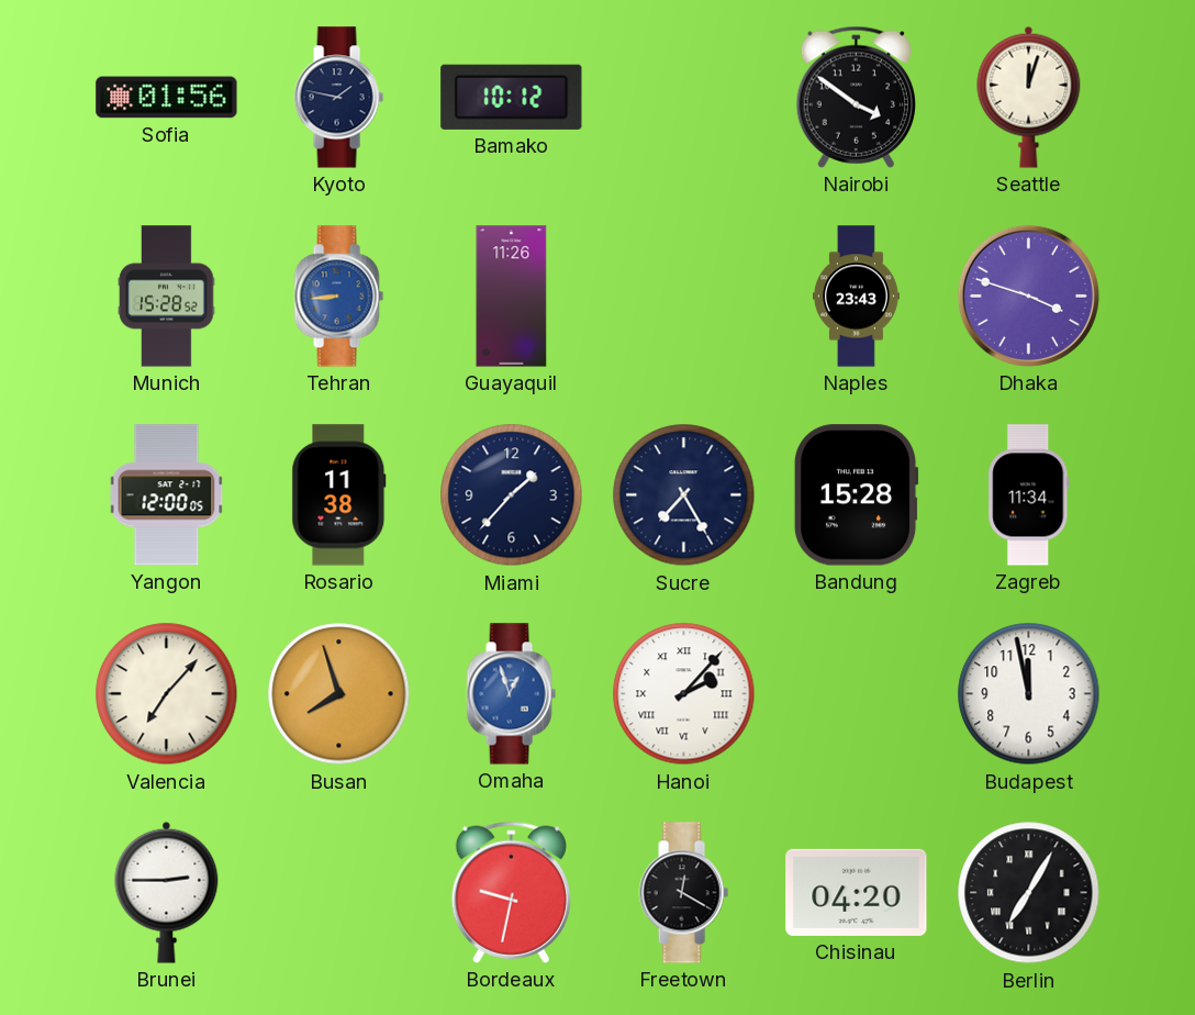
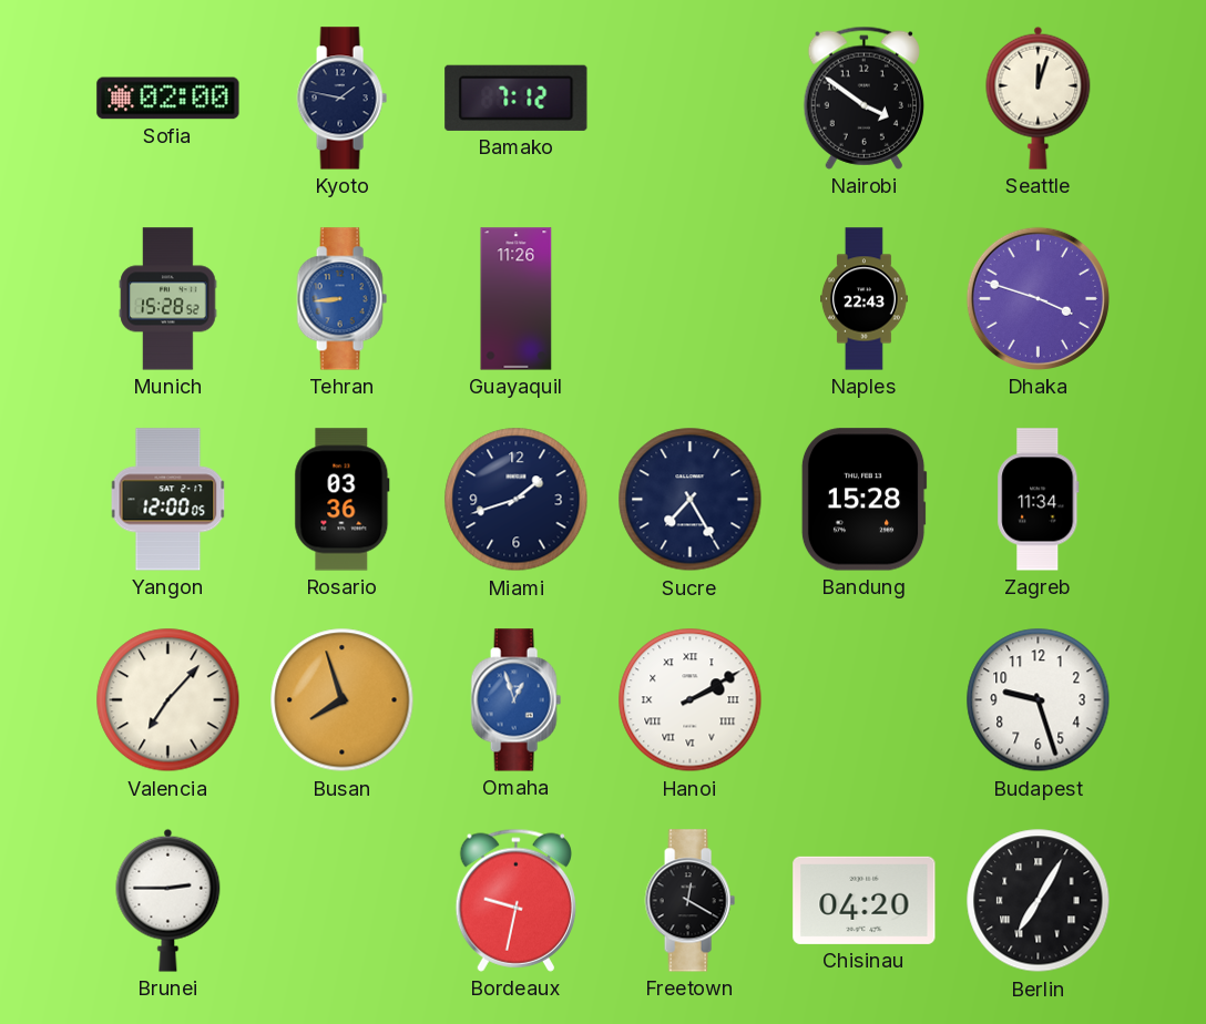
Sofia: 01:56 -> 02:00
Bamako: 10:12 -> 7:12
Naples: 23:43 -> 22:43
Rosario: 11:38 -> 03:36
Miami: 1:37 -> 1:42
Hanoi: 2:07 -> 2:10
Budapest: 11:58 -> 9:27
